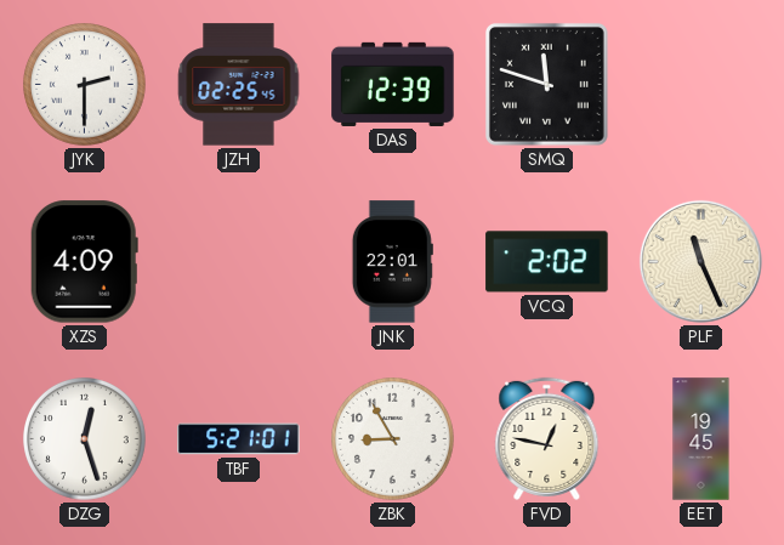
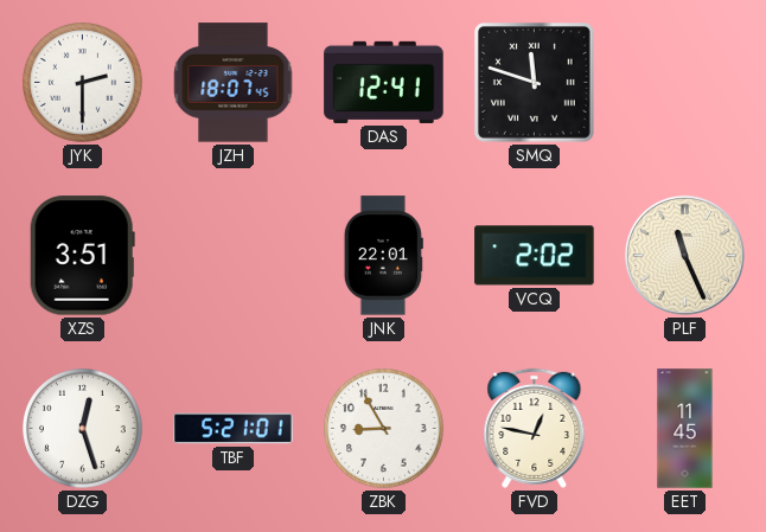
JZH: 02:25 -> 18:07
DAS: 12:39 -> 12:41
XZS: 4:09 -> 3:51
EET: 19:45 -> 11:45
